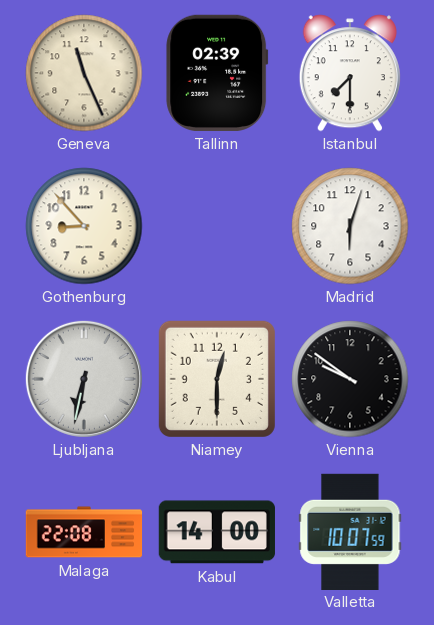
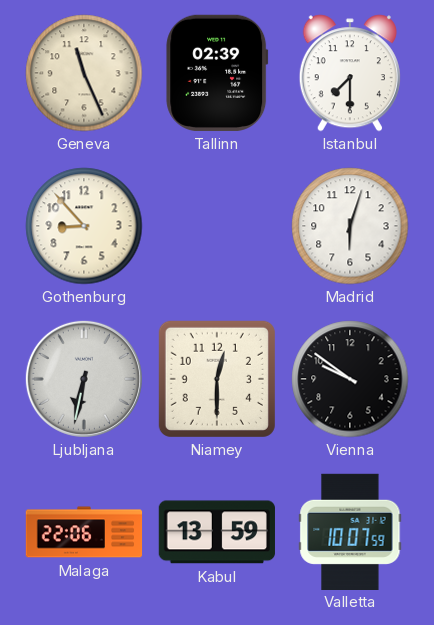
Malaga: 22:08 -> 22:06
Kabul: 14:00 -> 13:59
